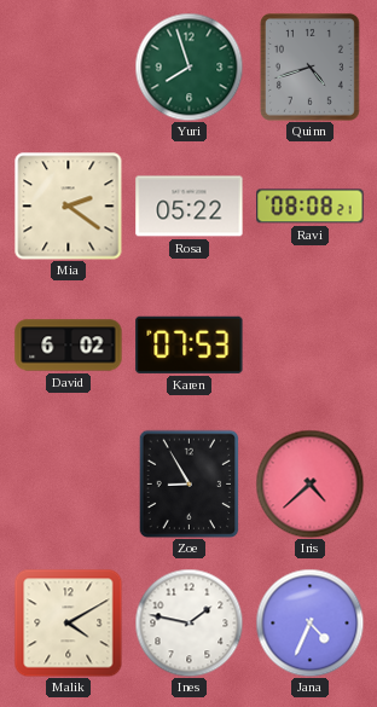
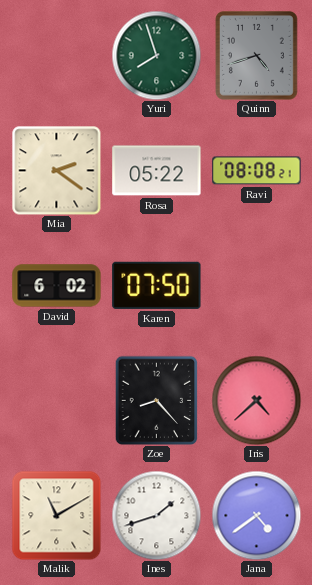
Karen: 07:53 -> 07:50
Zoe: 8:55 -> 8:23
Malik: 4:10 -> 11:10
Ines: 1:47 -> 1:42
Jana: 4:34 -> 4:39
